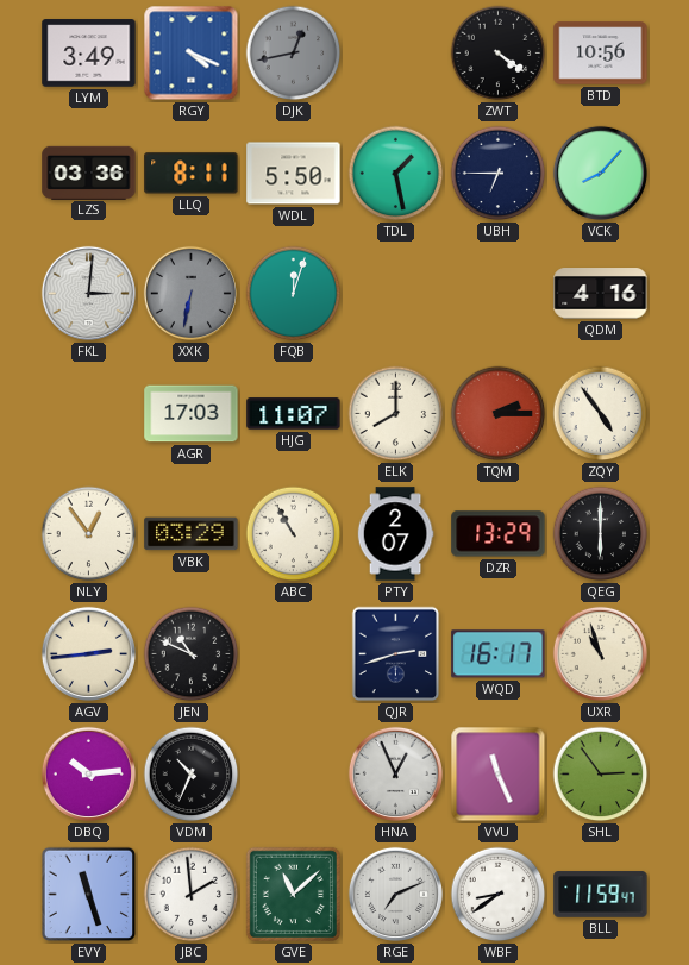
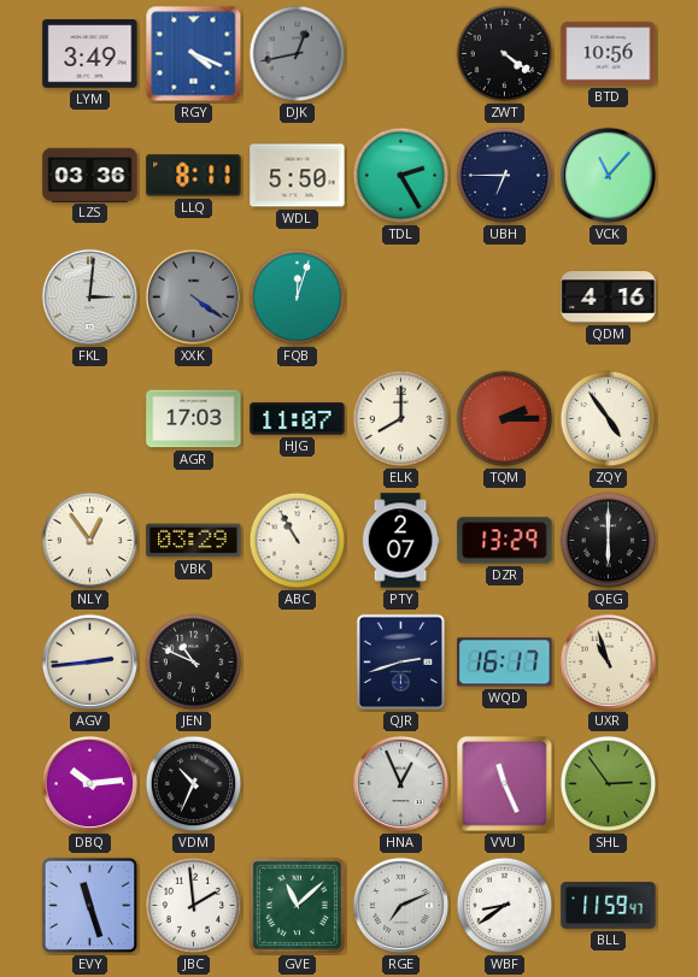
TDL: 1:28 -> 2:25
VCK: 8:07 -> 11:07
XXK: 6:32 -> 4:21
